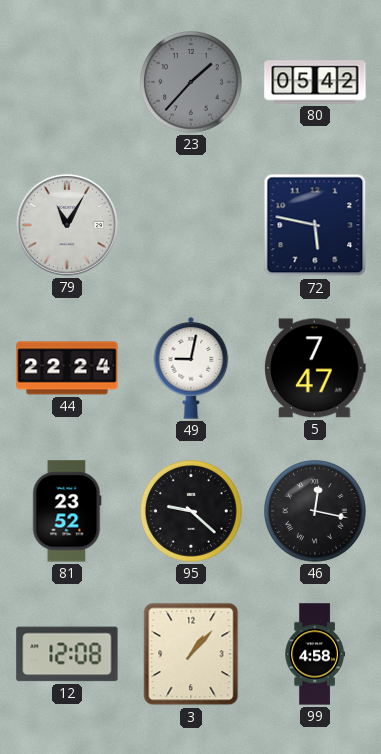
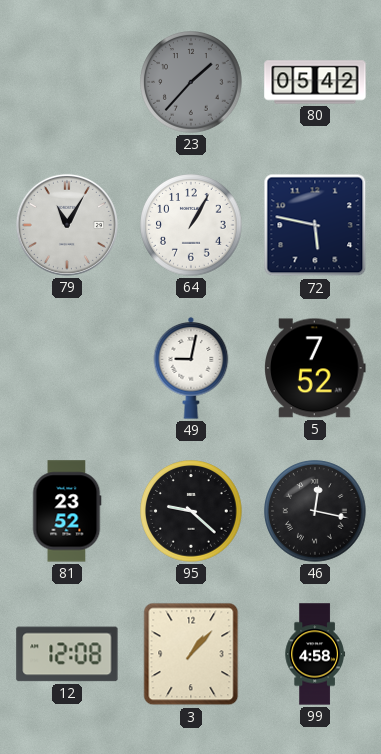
64: none -> 1:05
44: 22:24 -> none
5: 7:47 -> 7:52
